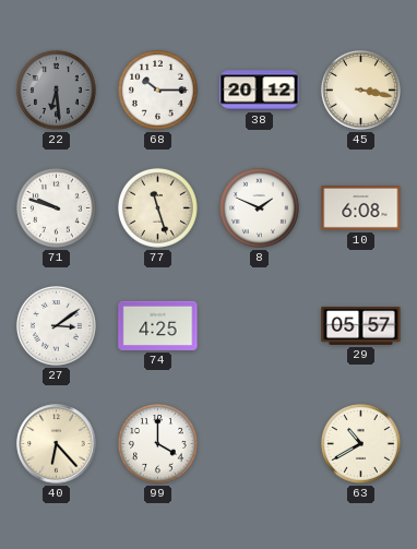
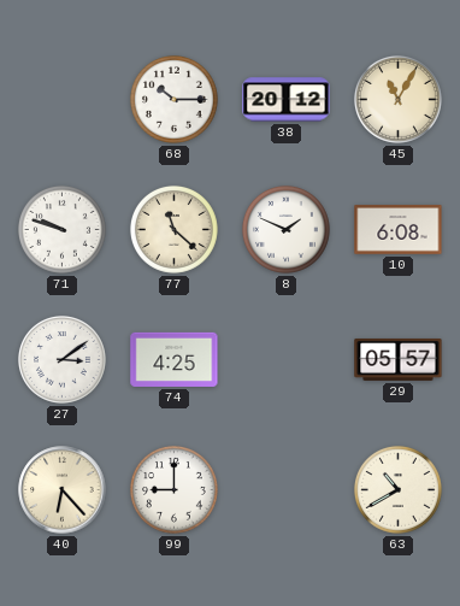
22: 6:29 -> none
45: 3:17 -> 11:05
77: 11:27 -> 11:22
99: 4:00 -> 9:00
